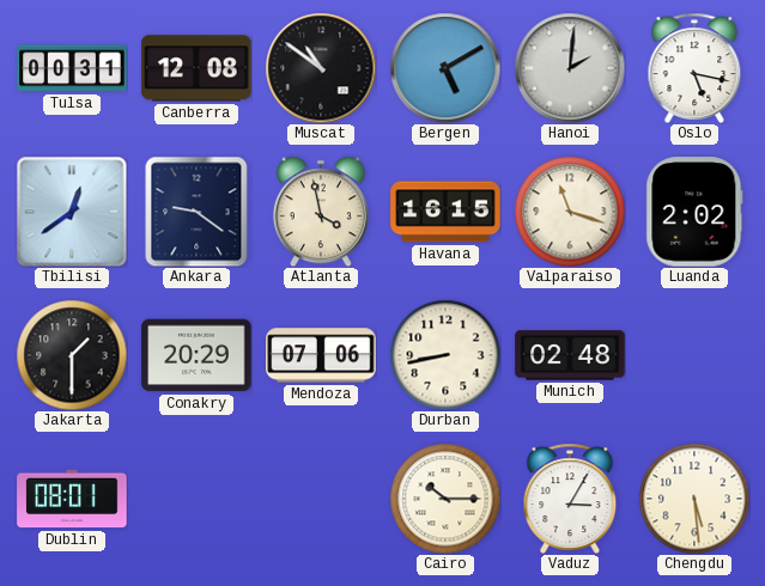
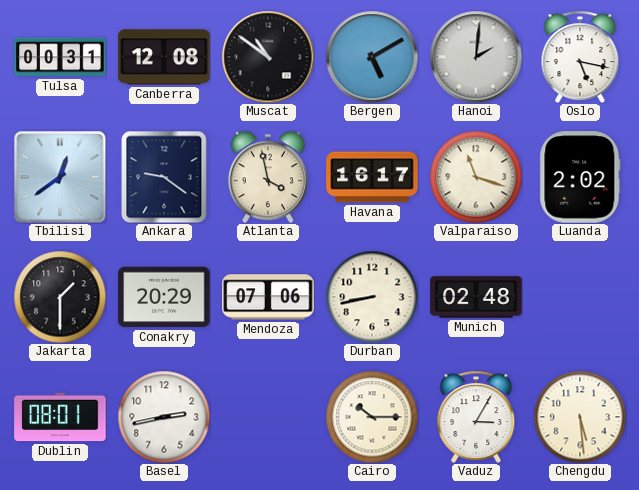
Havana: 16:15 -> 16:17
Basel: none -> 2:43
